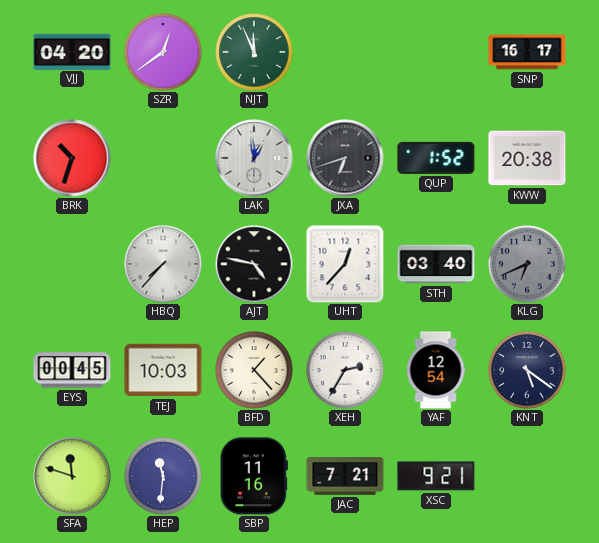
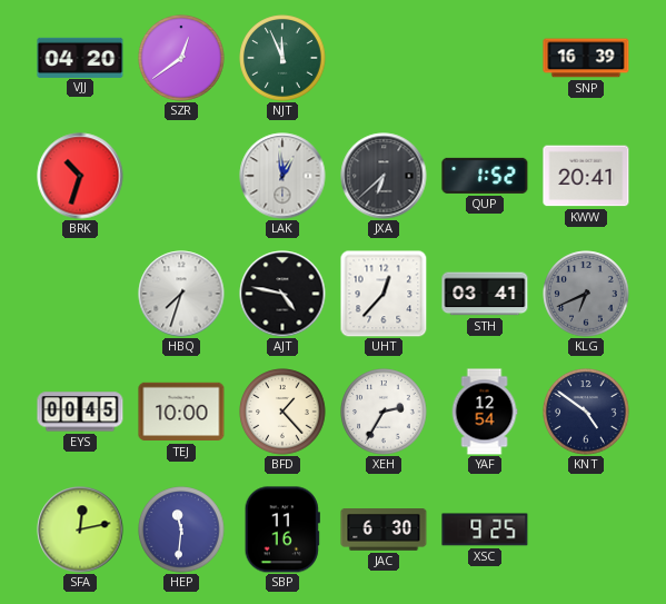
SNP: 16:17 -> 16:39
JXA: 6:42 -> 6:38
KWW: 20:38 -> 20:41
HBQ: 7:37 -> 7:33
STH: 03:40 -> 03:41
TEJ: 10:03 -> 10:00
KNT: 5:21 -> 4:51
SFA: 11:48 -> 12:13
JAC: 7:21 -> 6:30
XSC: 9:21 -> 9:25
